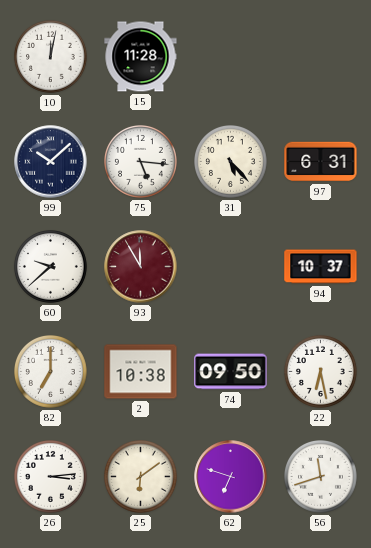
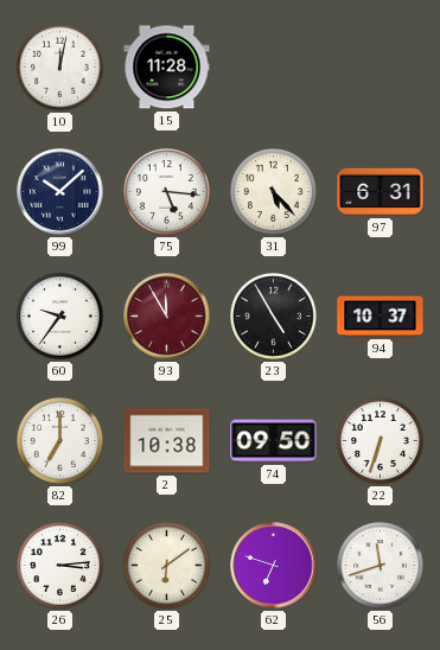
60: 9:38 -> 9:36
23: none -> 4:55
22: 6:28 -> 6:33
